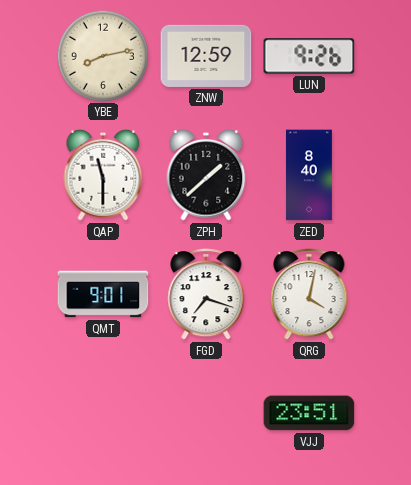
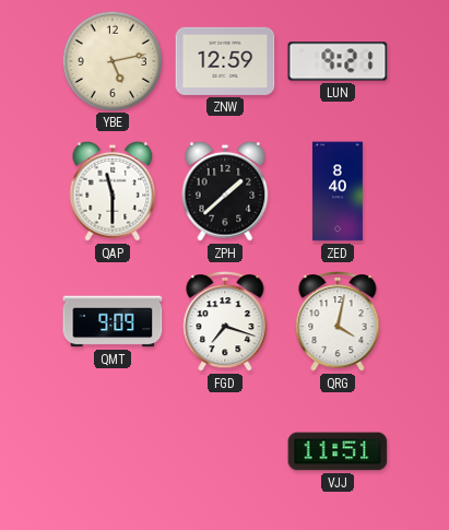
YBE: 8:13 -> 5:13
LUN: 9:26 -> 9:21
QMT: 9:01 -> 9:09
VJJ: 23:51 -> 11:51
